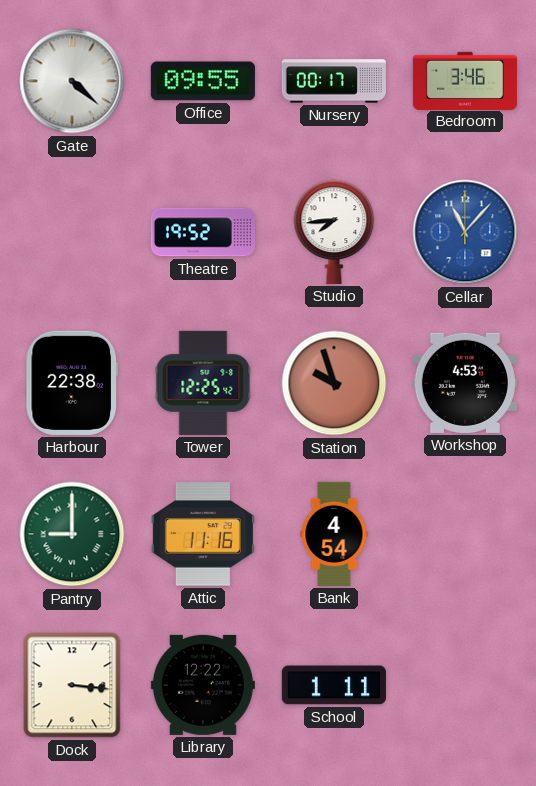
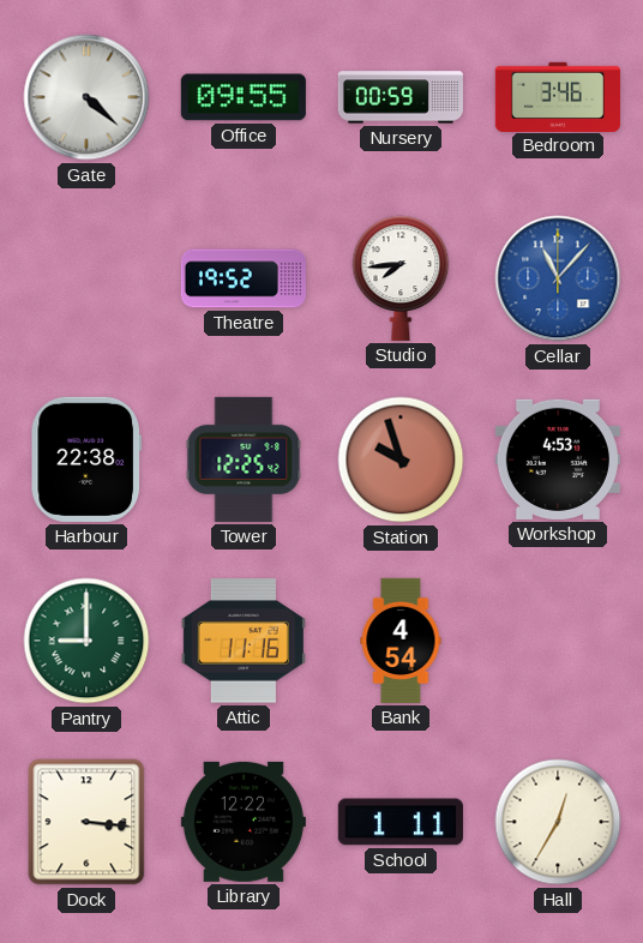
Nursery: 00:17 -> 00:59
Hall: none -> 12:35
